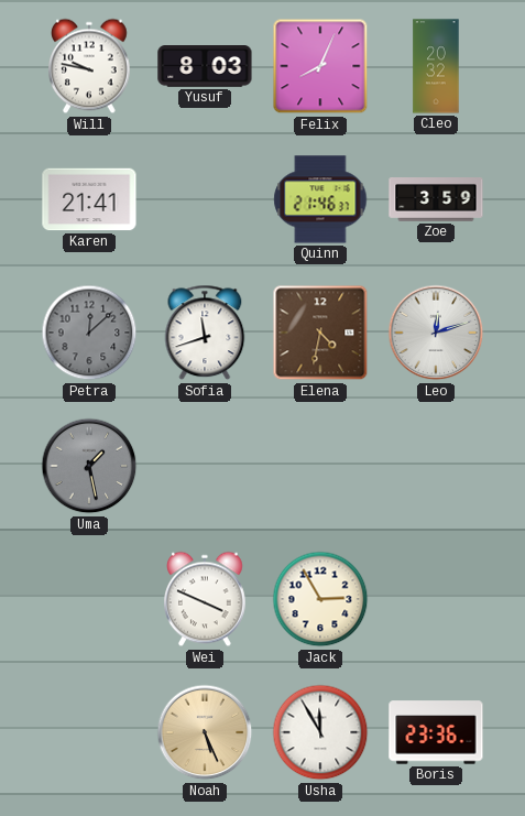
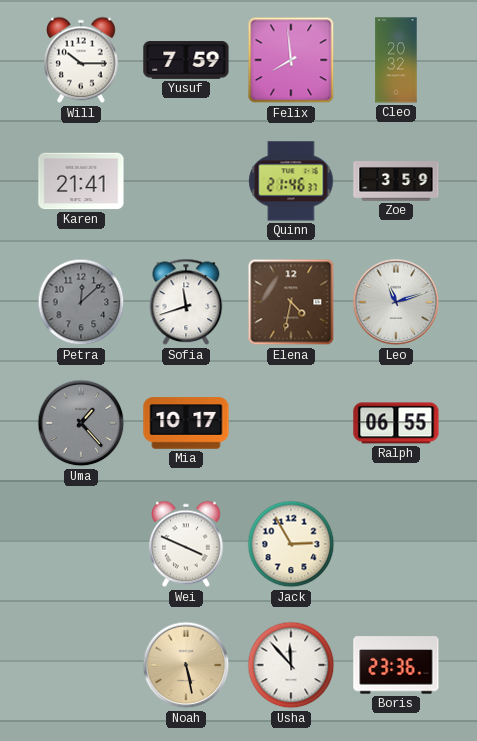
Will: 9:47 -> 10:15
Yusuf: 8:03 -> 7:59
Felix: 8:04 -> 7:59
Leo: 12:12 -> 11:12
Uma: 1:28 -> 1:23
Mia: none -> 10:17
Ralph: none -> 06:55
Noah: 5:26 -> 5:28
Usha: 11:55 -> 11:53
